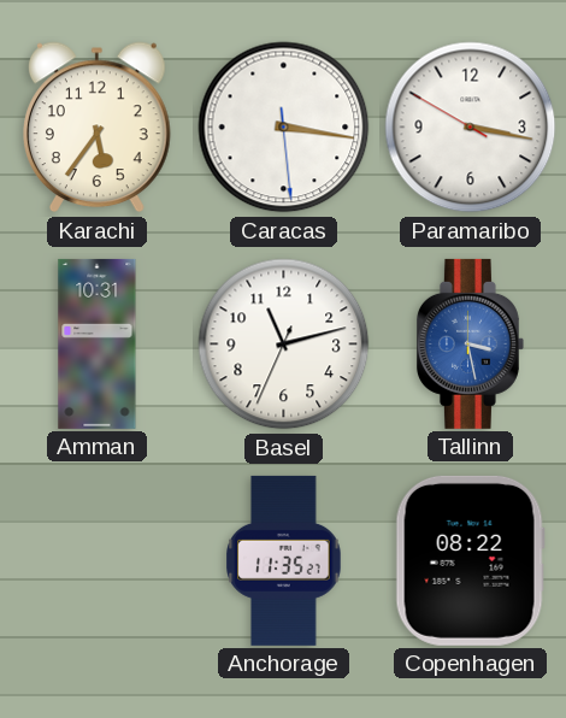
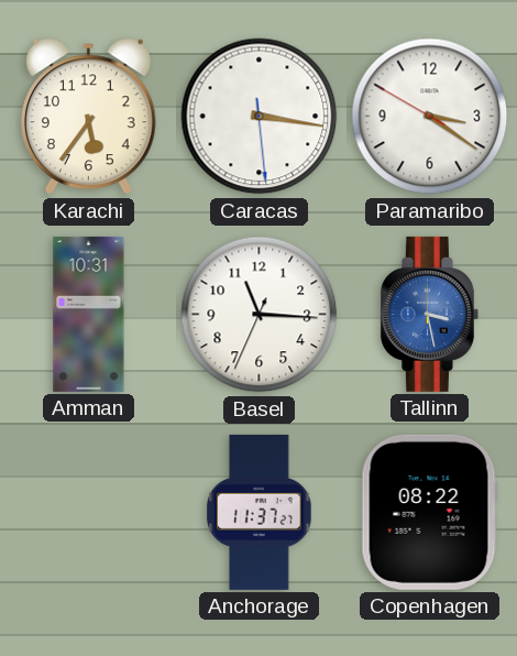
Paramaribo: 3:16 -> 3:20
Basel: 11:12 -> 11:15
Anchorage: 11:35 -> 11:37
